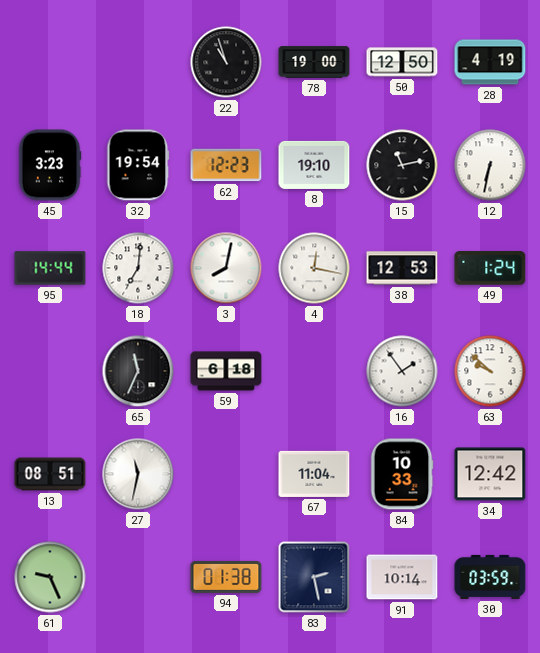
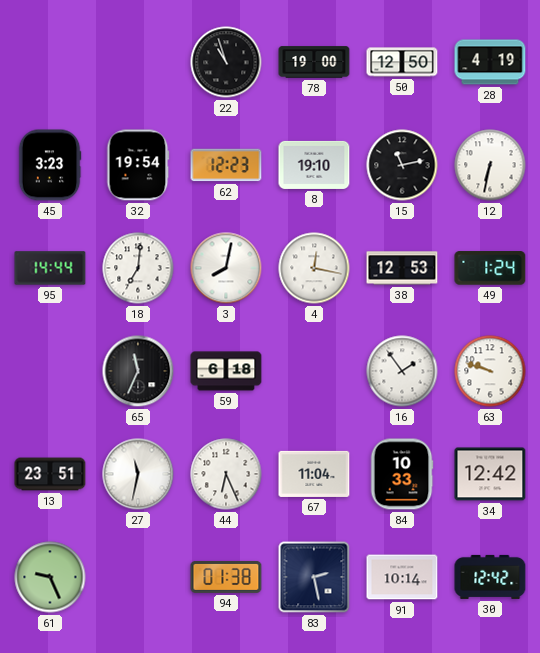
63: 9:52 -> 9:48
13: 08:51 -> 23:51
44: none -> 6:26
30: 03:59 -> 12:42
